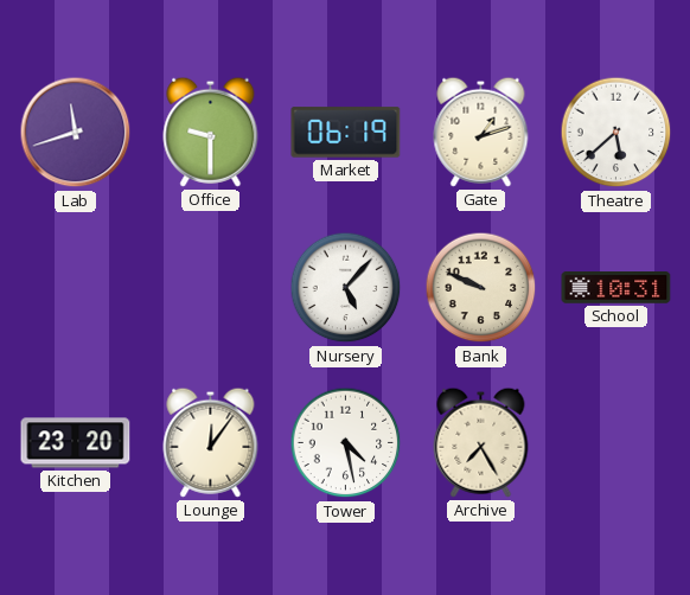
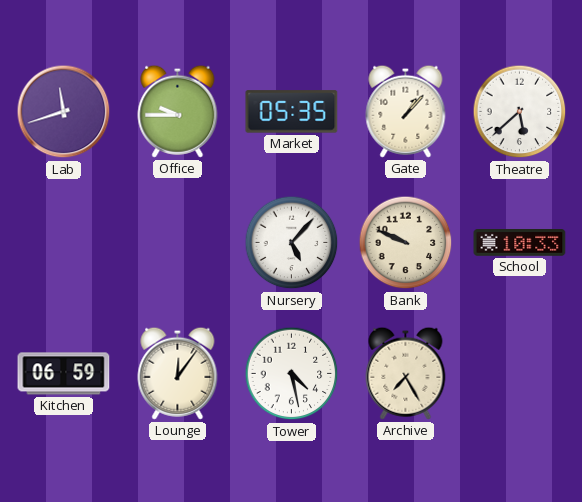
Office: 9:30 -> 9:45
Market: 06:19 -> 05:35
Gate: 1:12 -> 1:07
School: 10:31 -> 10:33
Kitchen: 23:20 -> 06:59
